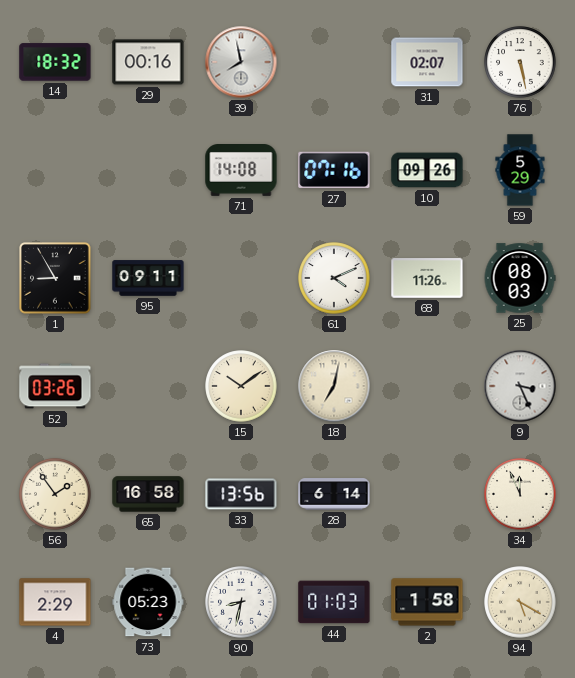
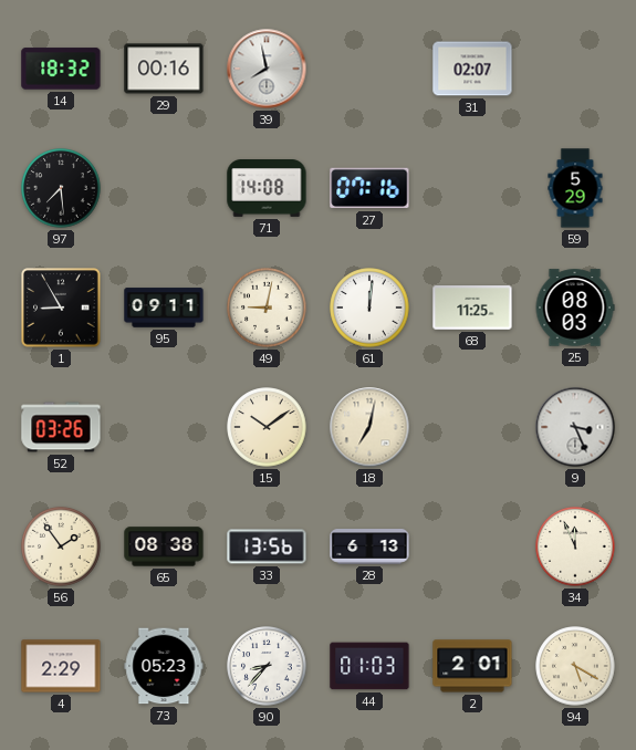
76: 5:28 -> none
97: none -> 7:29
10: 09:26 -> none
49: none -> 9:02
61: 4:11 -> 12:01
68: 11:26 -> 11:25
65: 16:58 -> 08:38
28: 6:14 -> 6:13
90: 8:32 -> 8:37
2: 1:58 -> 2:01
